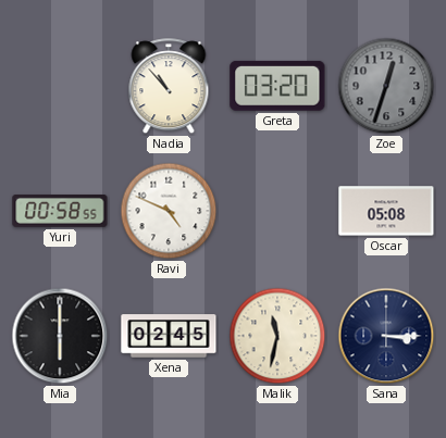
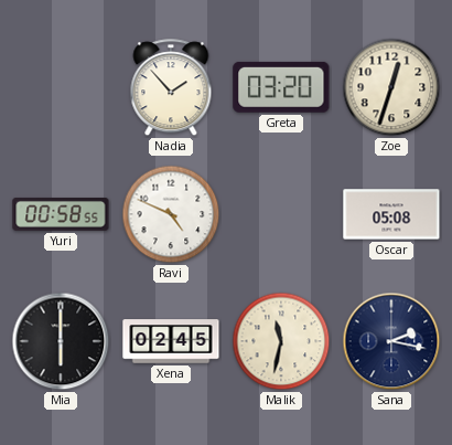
Nadia: 10:53 -> 1:53
Zoe dial: grey -> cream
Sana: 3:15 -> 2:17
